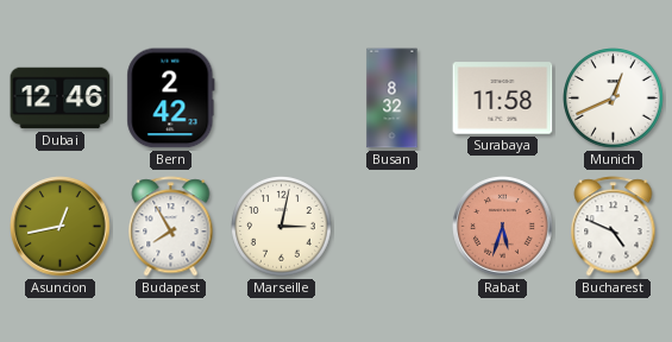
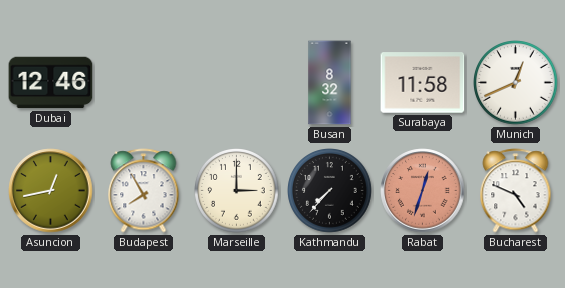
Bern: 2:42 -> none
Marseille: 3:02 -> 3:00
Kathmandu: none -> 7:37
Rabat: 5:33 -> 12:33
